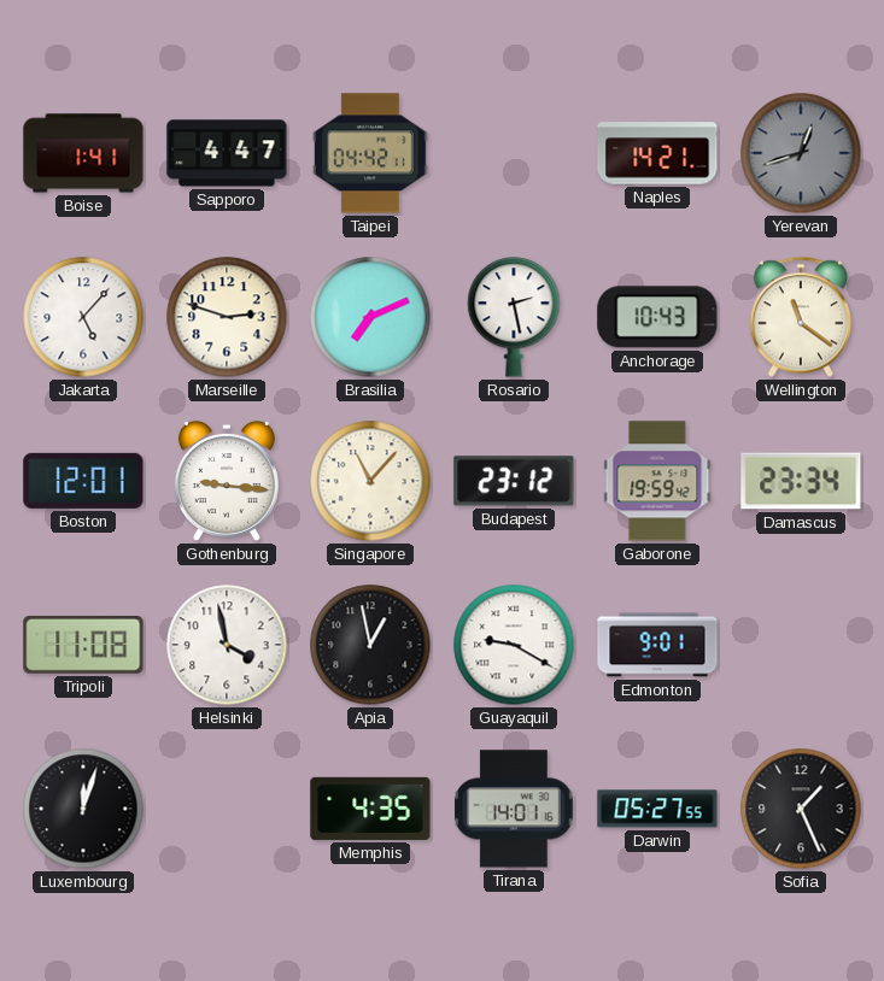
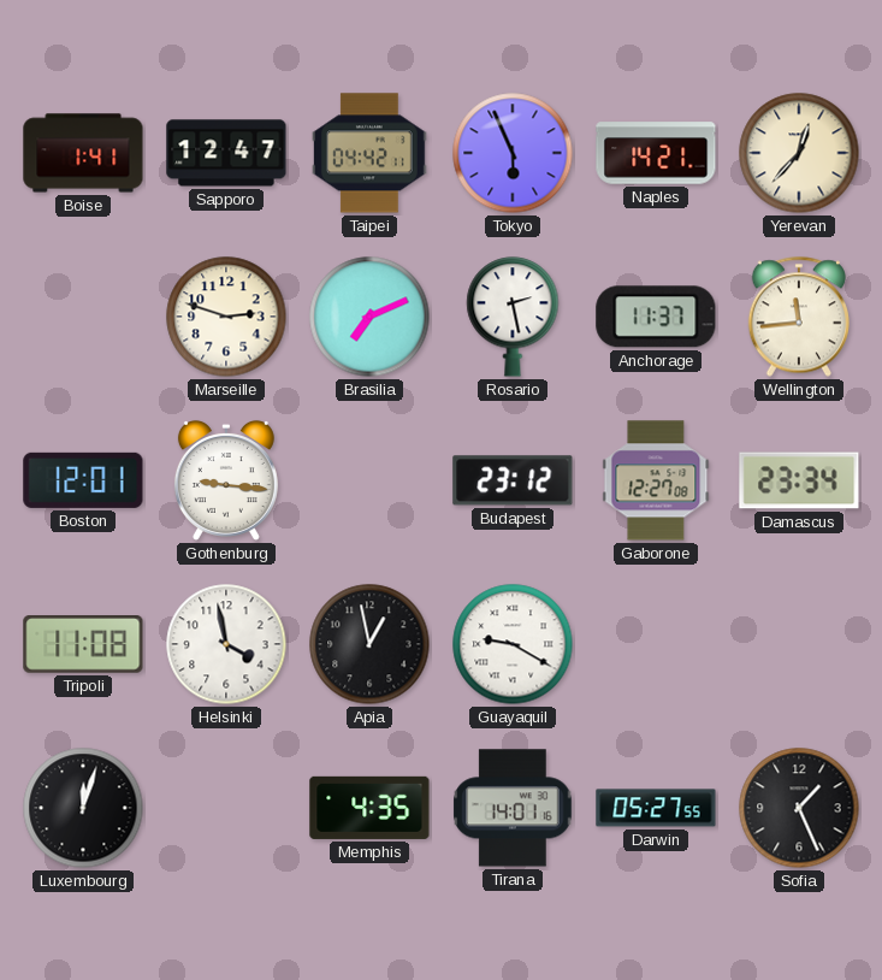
Sapporo: 4:47 -> 12:47
Tokyo: none -> 5:56
Yerevan: 12:42 -> 12:37
Yerevan dial: grey -> cream
Jakarta: 5:07 -> none
Anchorage: 10:43 -> 11:37
Wellington: 11:21 -> 11:44
Singapore: 11:07 -> none
Gaborone: 19:59 -> 12:27
Edmonton: 9:01 -> none
